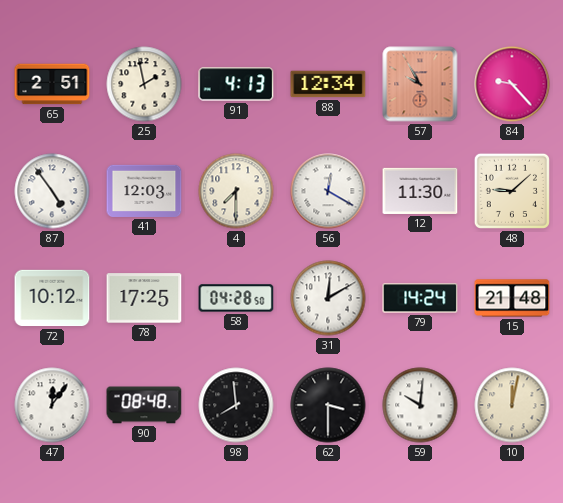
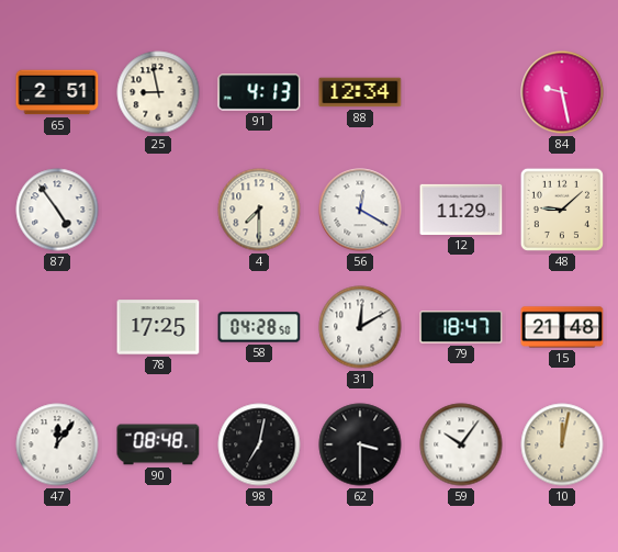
25: 1:58 -> 8:58
57: 9:55 -> none
84: 9:23 -> 9:28
41: 12:03 -> none
12: 11:30 -> 11:29
72: 10:12 -> none
79: 14:24 -> 18:47
98: 7:59 -> 7:02
59: 10:01 -> 10:06
